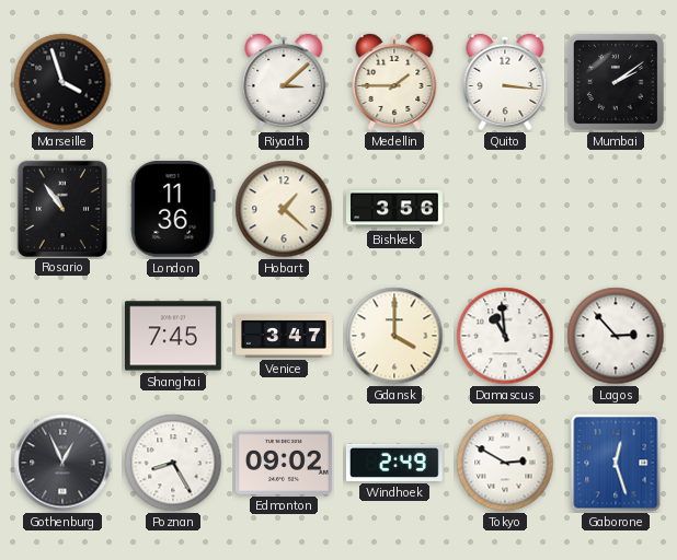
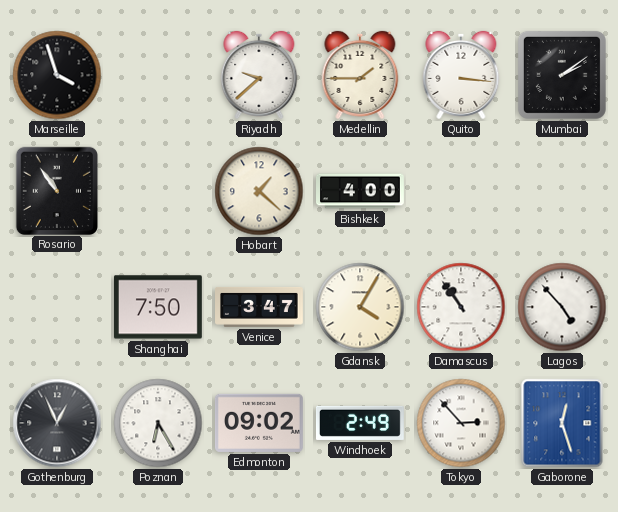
Riyadh: 3:08 -> 9:38
London: 11:36 -> none
Bishkek: 3:56 -> 4:00
Shanghai: 7:45 -> 7:50
Gdansk: 4:00 -> 4:05
Damascus: 10:59 -> 10:54
Lagos: 2:53 -> 4:53
Poznan: 8:25 -> 6:25
Tokyo: 2:50 -> 2:53
